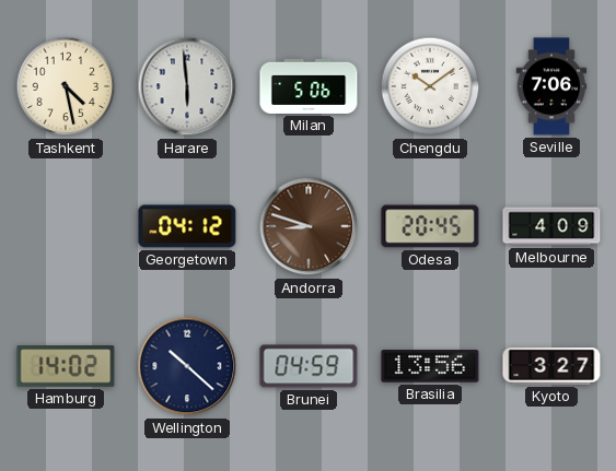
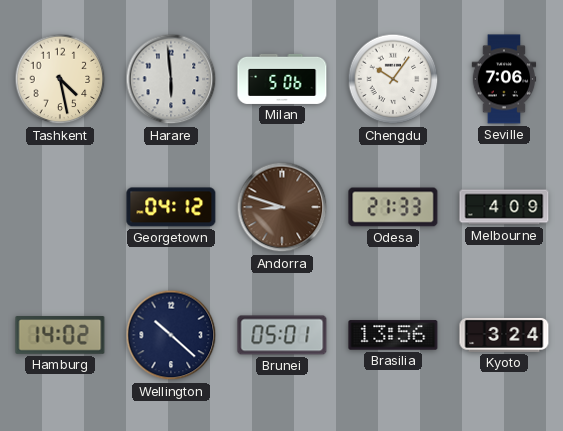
Chengdu: 10:09 -> 10:06
Odesa: 20:45 -> 21:33
Brunei: 04:59 -> 05:01
Kyoto: 3:27 -> 3:24
